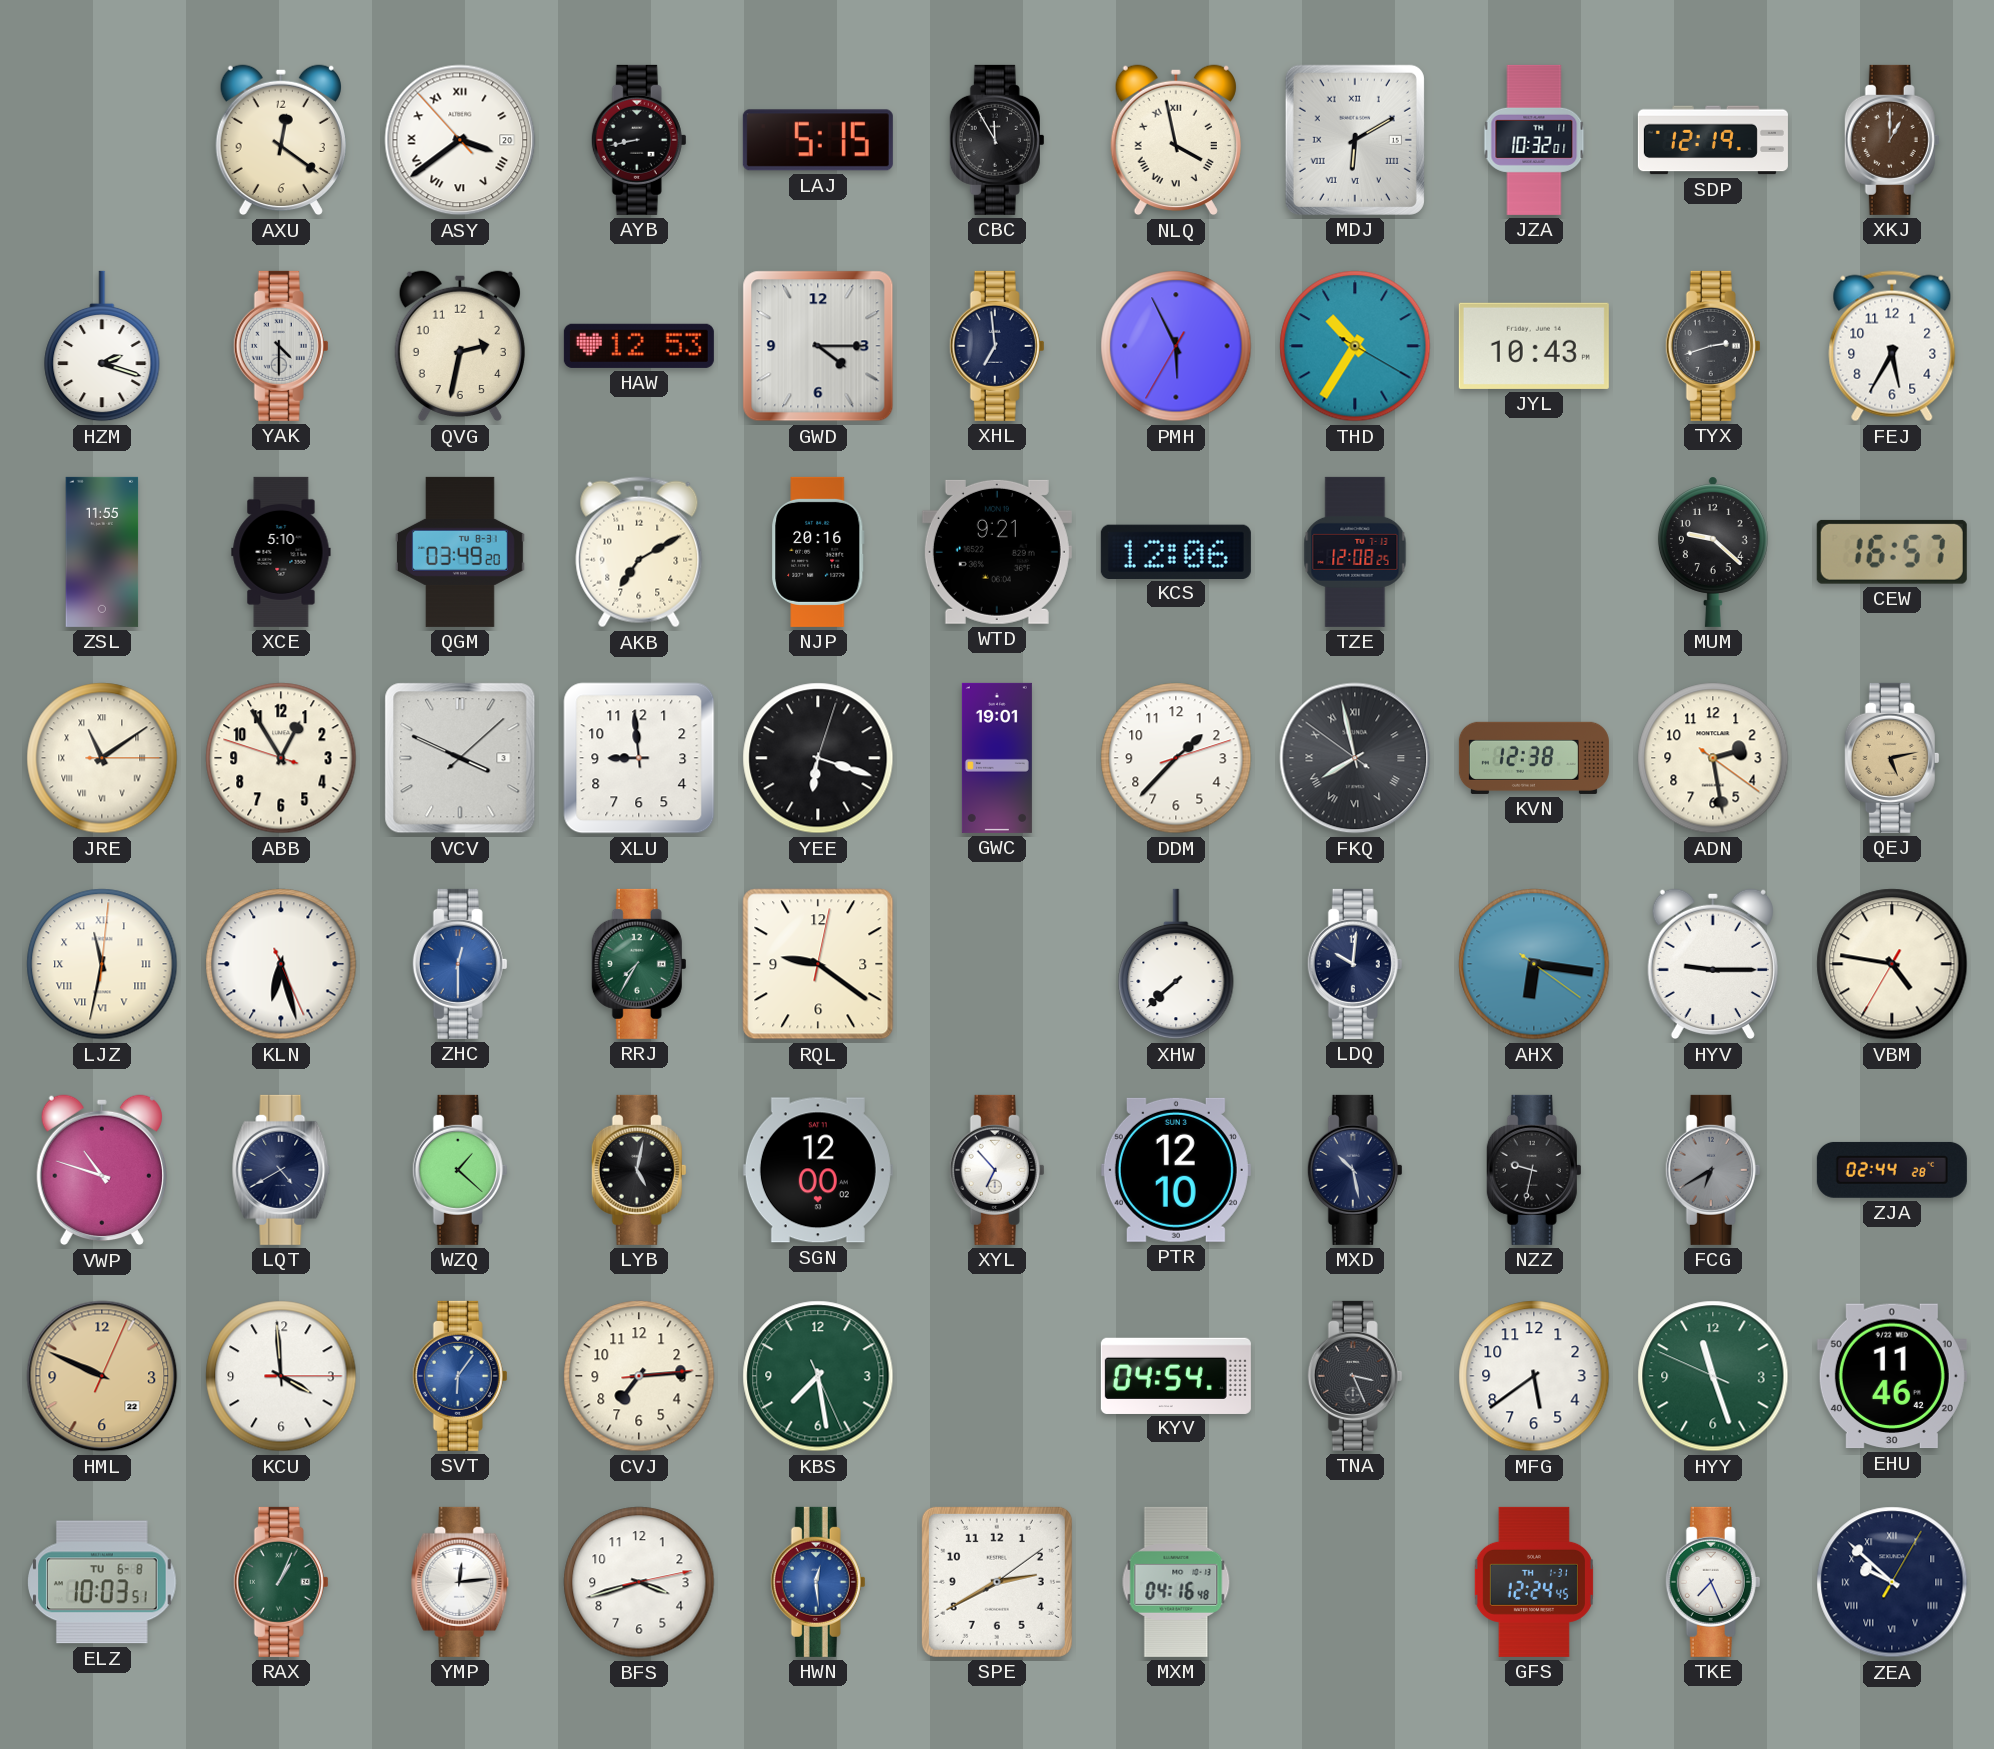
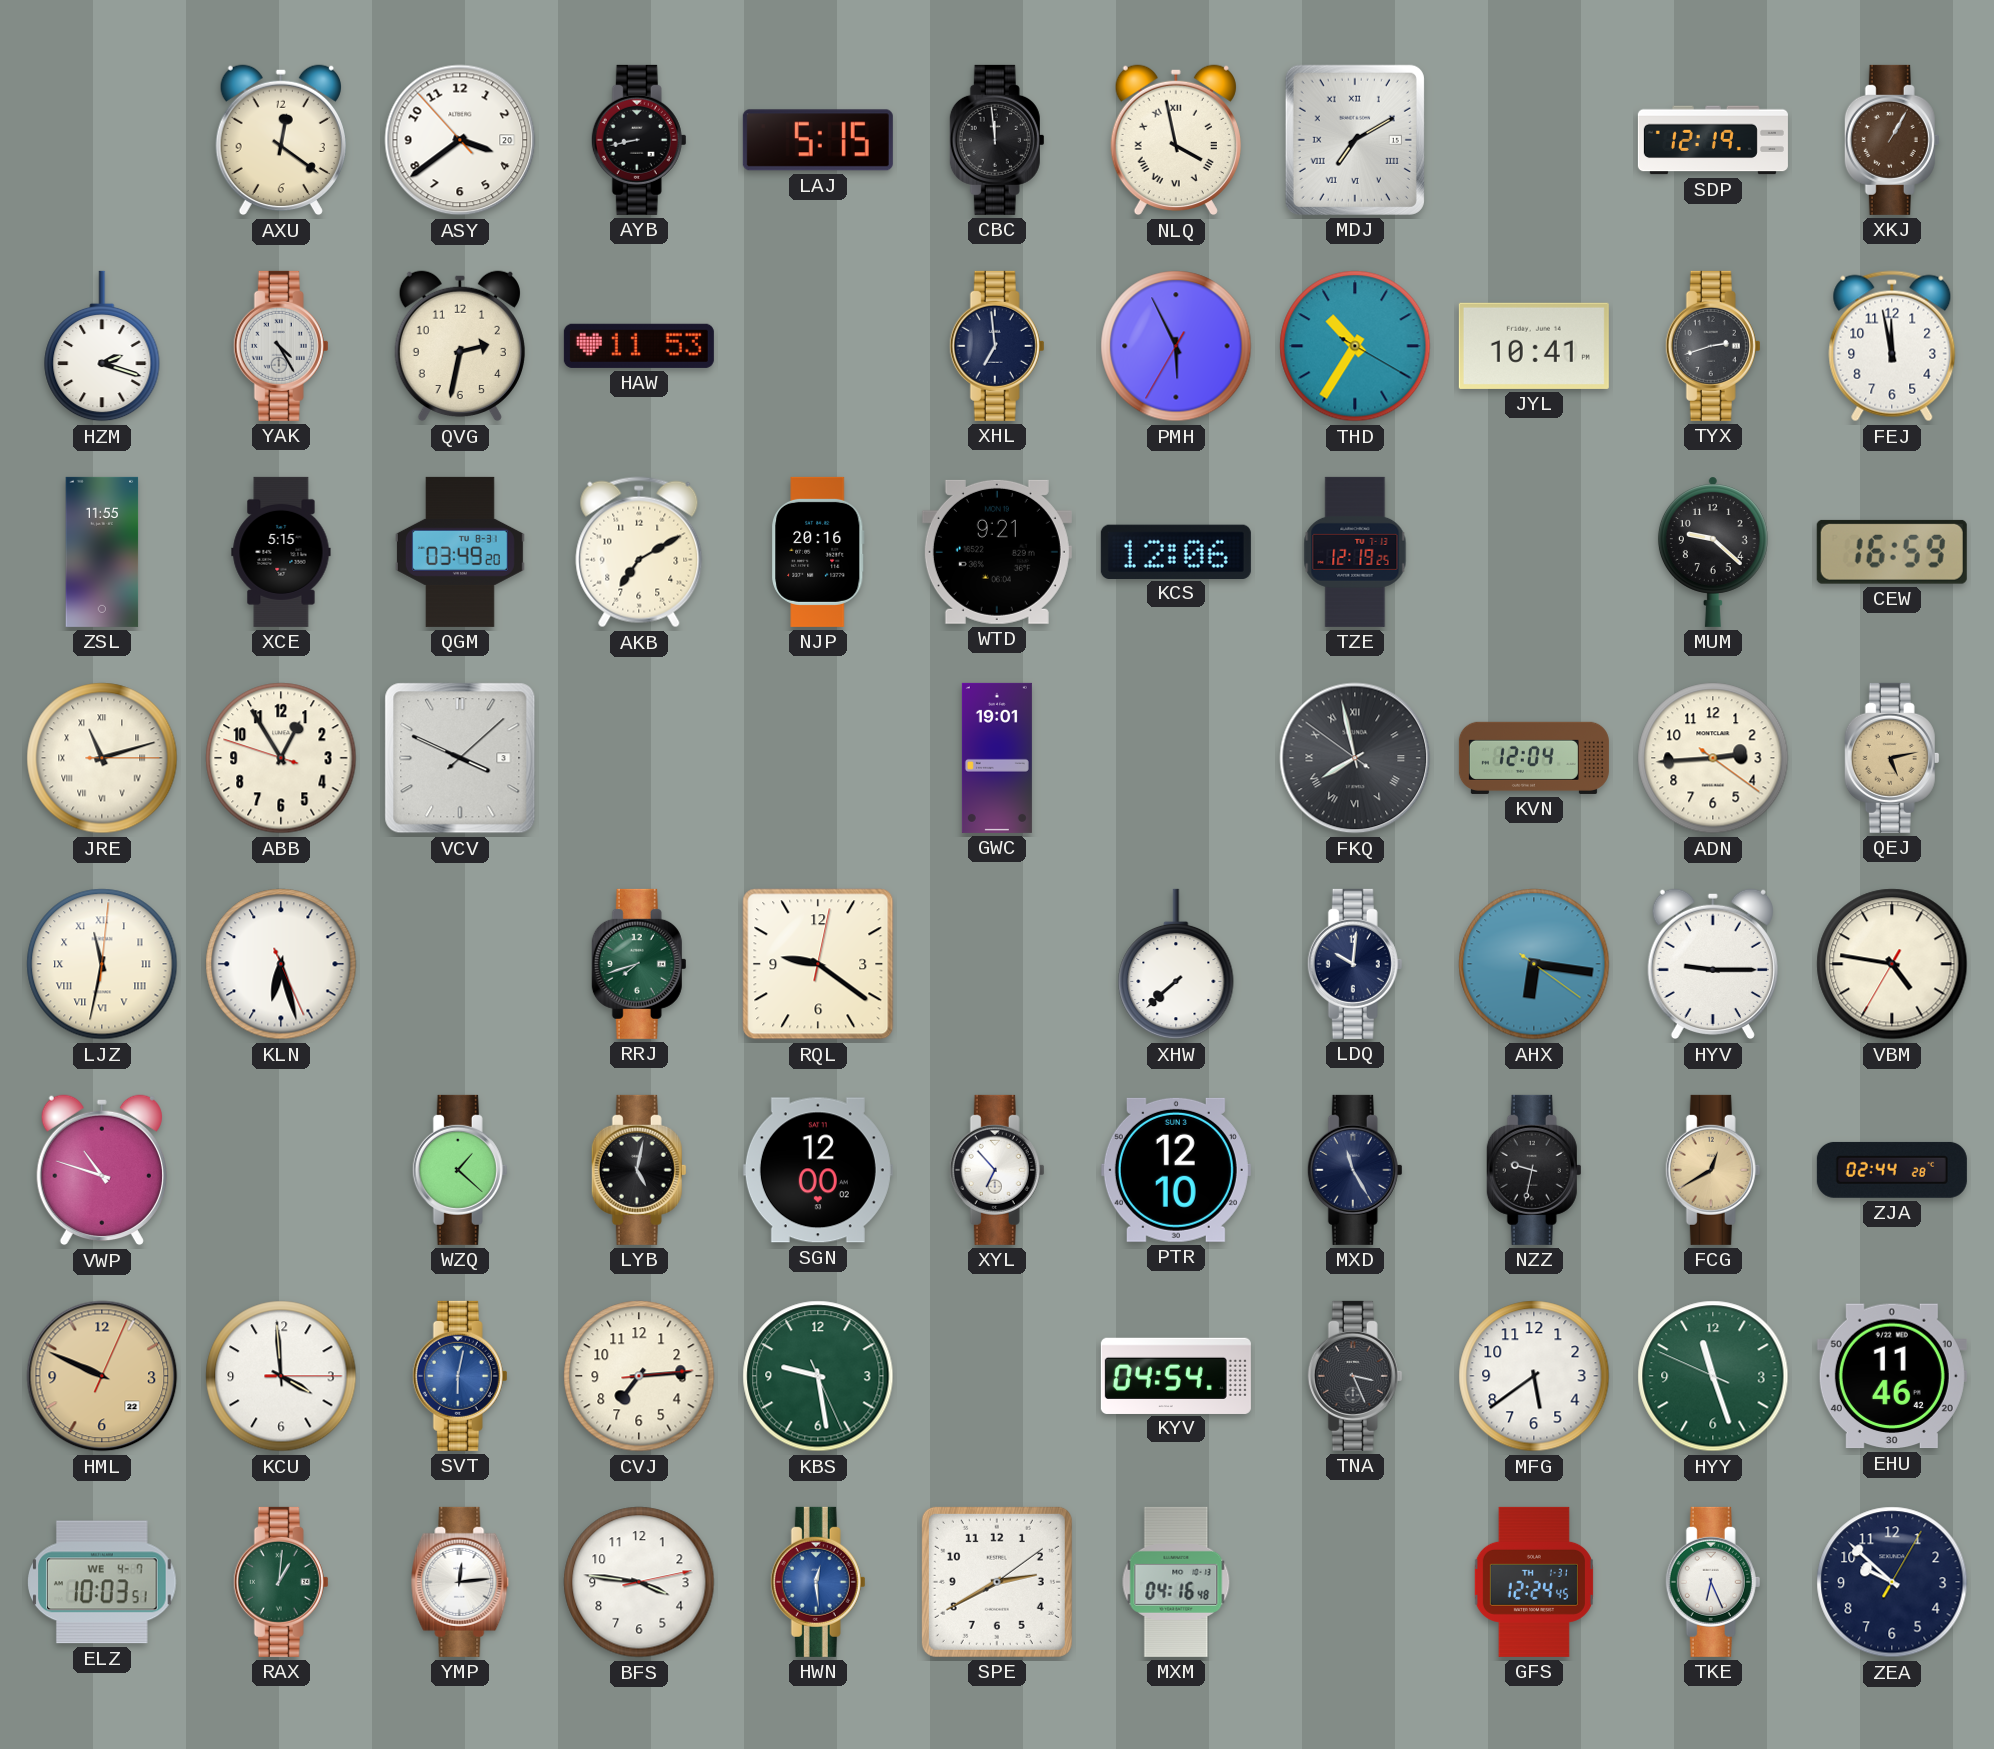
ASY numerals: Roman -> Arabic
CBC: 11:55 -> 11:59
MDJ: 6:10 -> 7:10
JZA: 10:32 -> none
XKJ: 1:00 -> 1:05
YAK: 4:30 -> 4:25
HAW: 12:53 -> 11:53
GWD: 4:15 -> none
JYL: 10:43 -> 10:41
FEJ: 5:35 -> 11:58
XCE: 5:10 -> 5:15
TZE: 12:08 -> 12:19
CEW: 16:57 -> 16:59
JRE: 11:09 -> 11:12
XLU: 8:59 -> none
YEE: 6:18 -> none
DDM: 1:37 -> none
KVN: 12:38 -> 12:04
ADN: 2:28 -> 2:44
ZHC: 12:30 -> none
RRJ: 7:35 -> 7:42
LQT: 4:40 -> none
MXD: 10:28 -> 11:25
FCG: 6:40 -> 12:40
FCG dial: grey -> champagne
SVT: 6:06 -> 6:02
KBS: 7:28 -> 9:28
ELZ date: TU 6-8 -> WE 4-7
RAX: 1:04 -> 1:01
BFS: 3:42 -> 3:46
TKE: 7:26 -> 6:26
ZEA numerals: Roman -> Arabic
